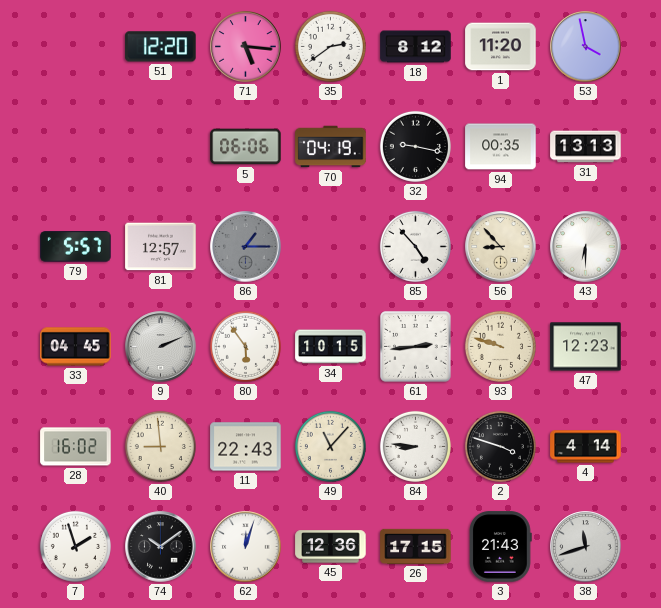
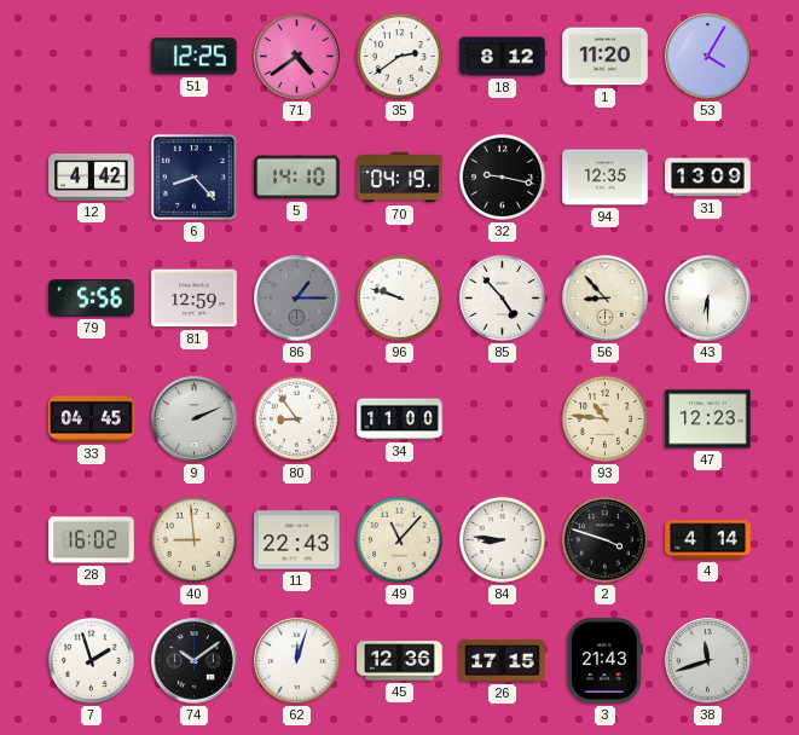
51: 12:20 -> 12:25
71: 5:16 -> 4:39
53: 3:58 -> 4:05
12: none -> 4:42
6: none -> 8:23
5: 06:06 -> 14:10
94: 00:35 -> 12:35
31: 13:13 -> 13:09
79: 5:57 -> 5:56
81: 12:57 -> 12:59
96: none -> 9:48
80: 5:54 -> 8:54
34: 10:15 -> 11:00
61: 2:44 -> none
93: 9:48 -> 10:46
